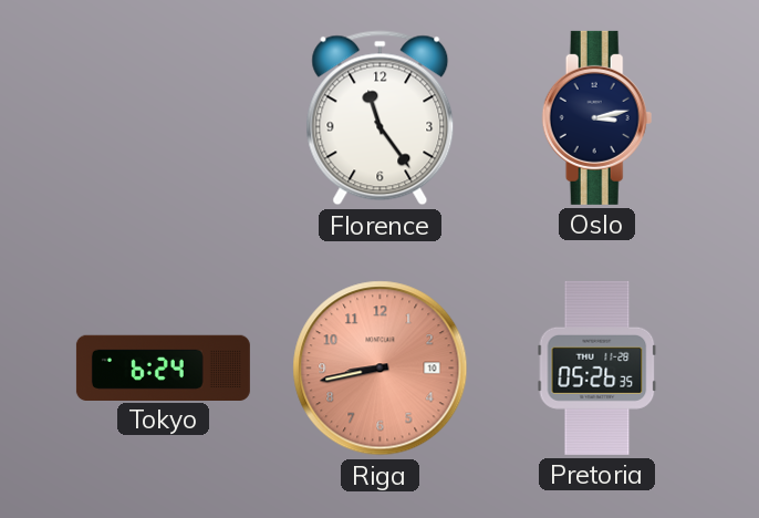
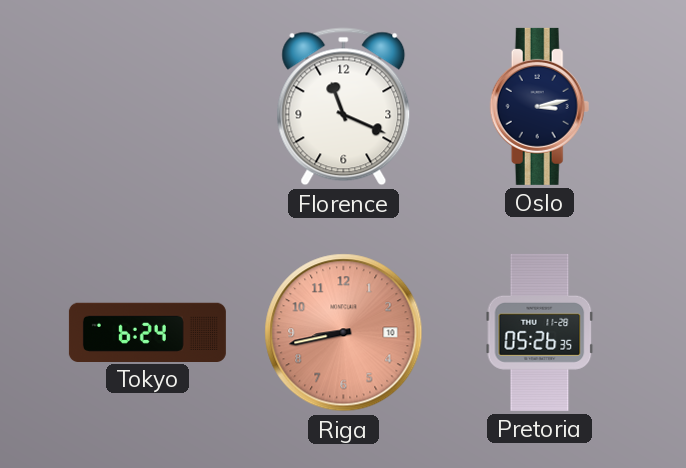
Florence: 11:24 -> 11:19
